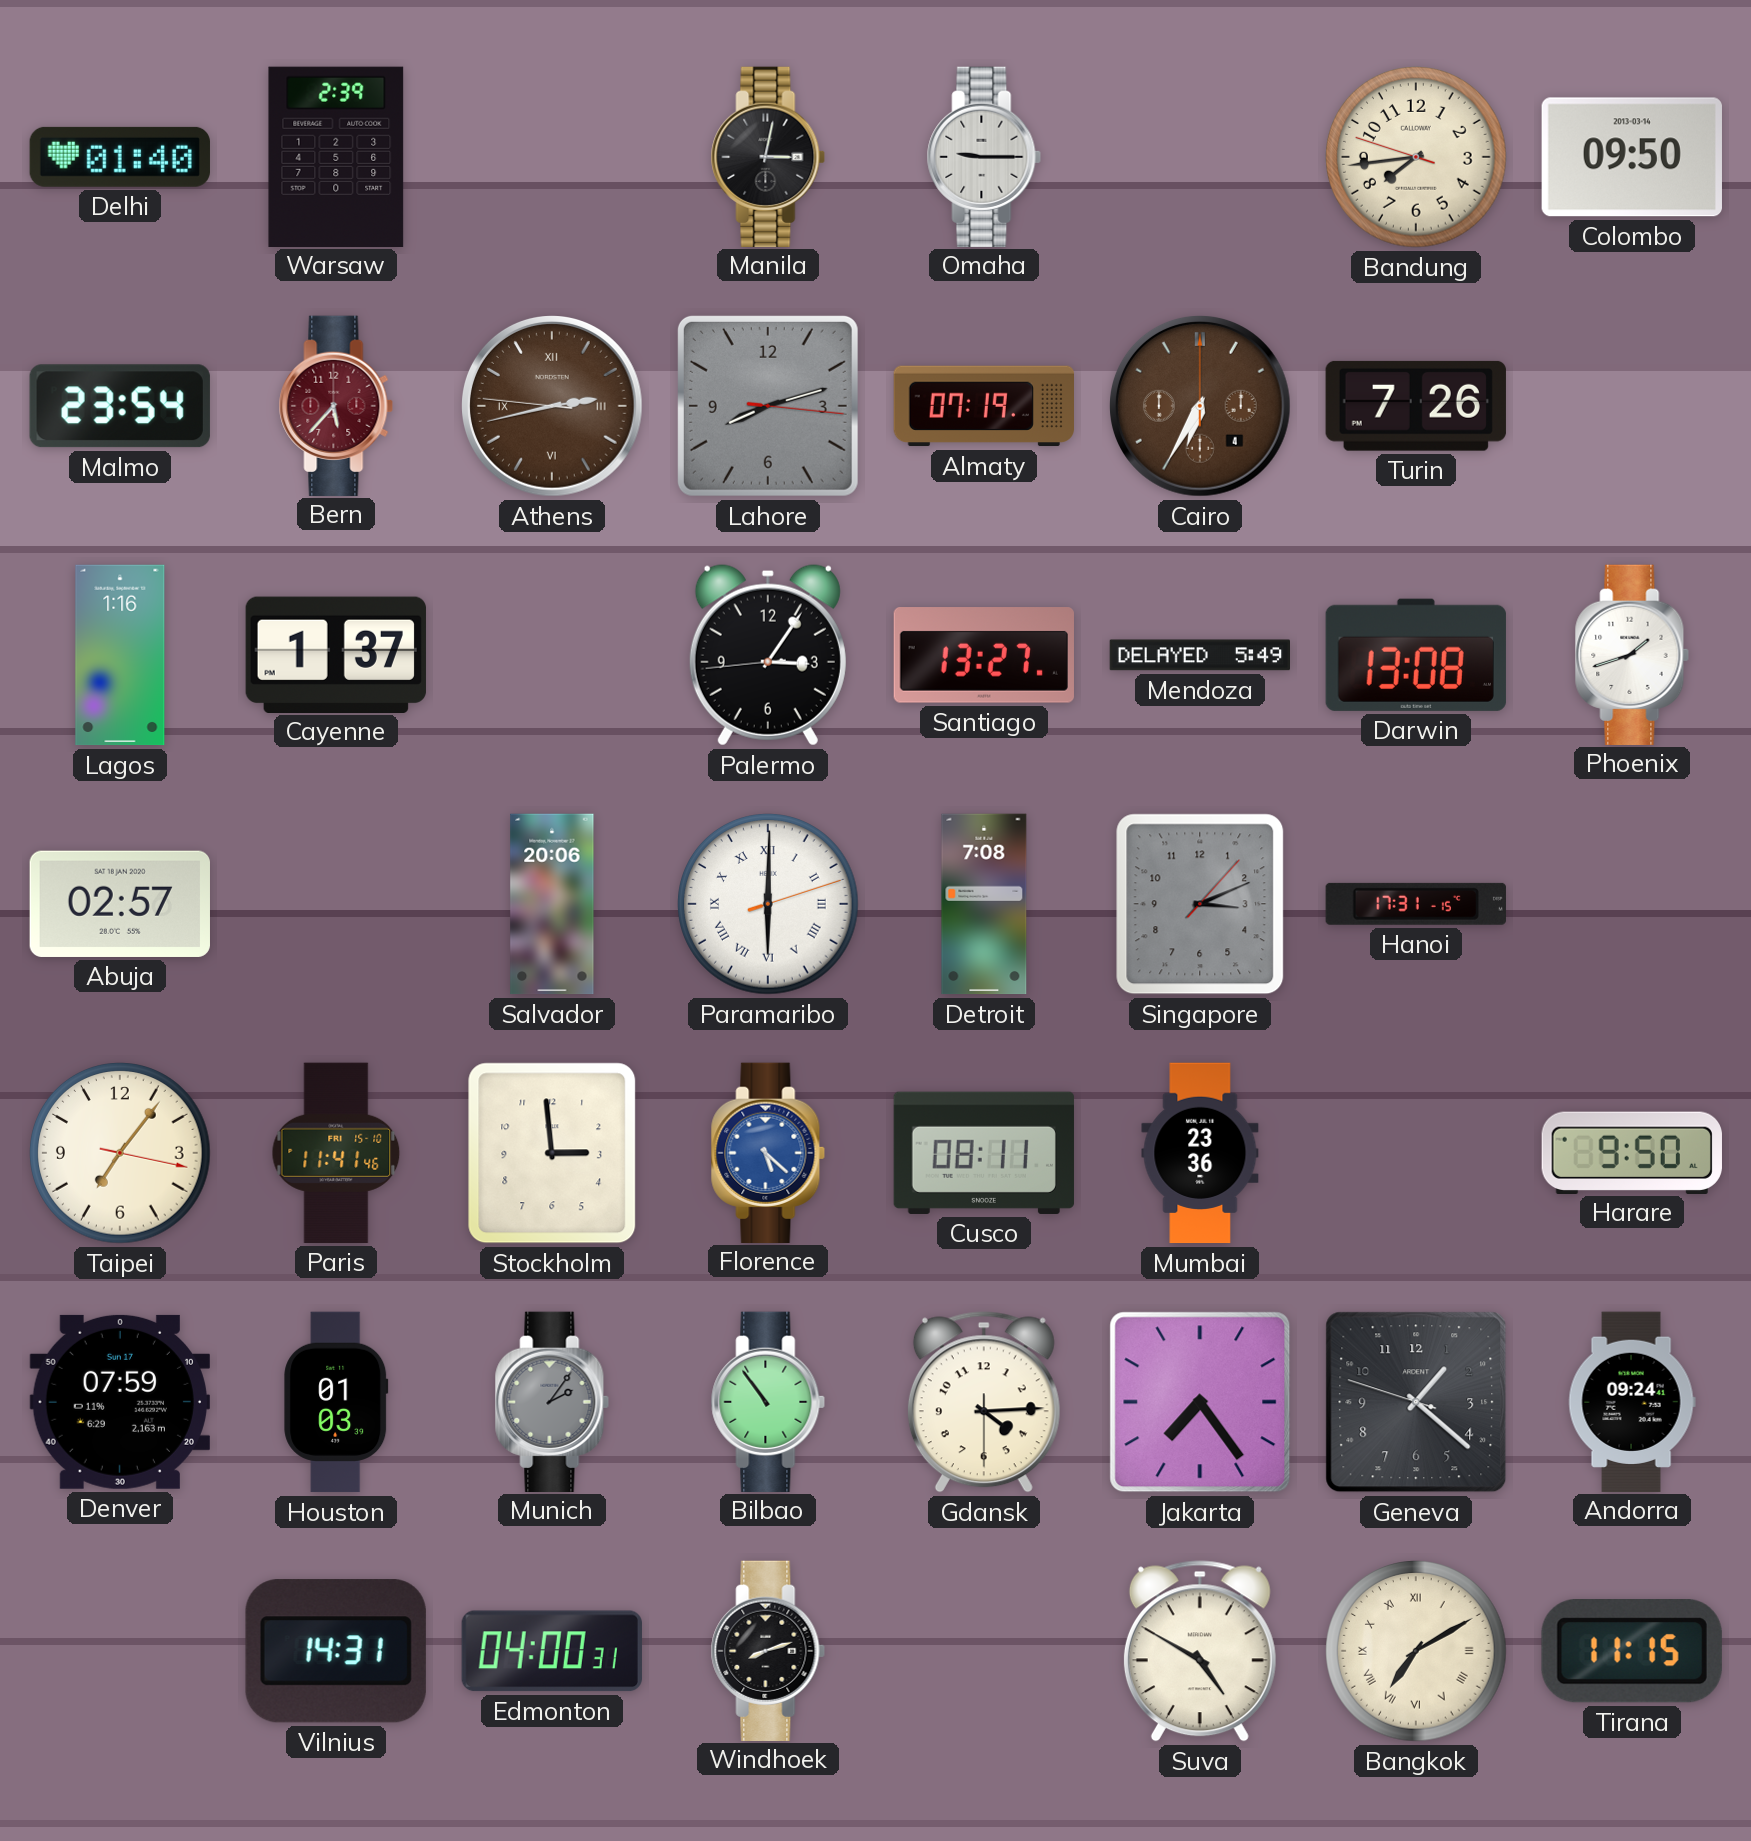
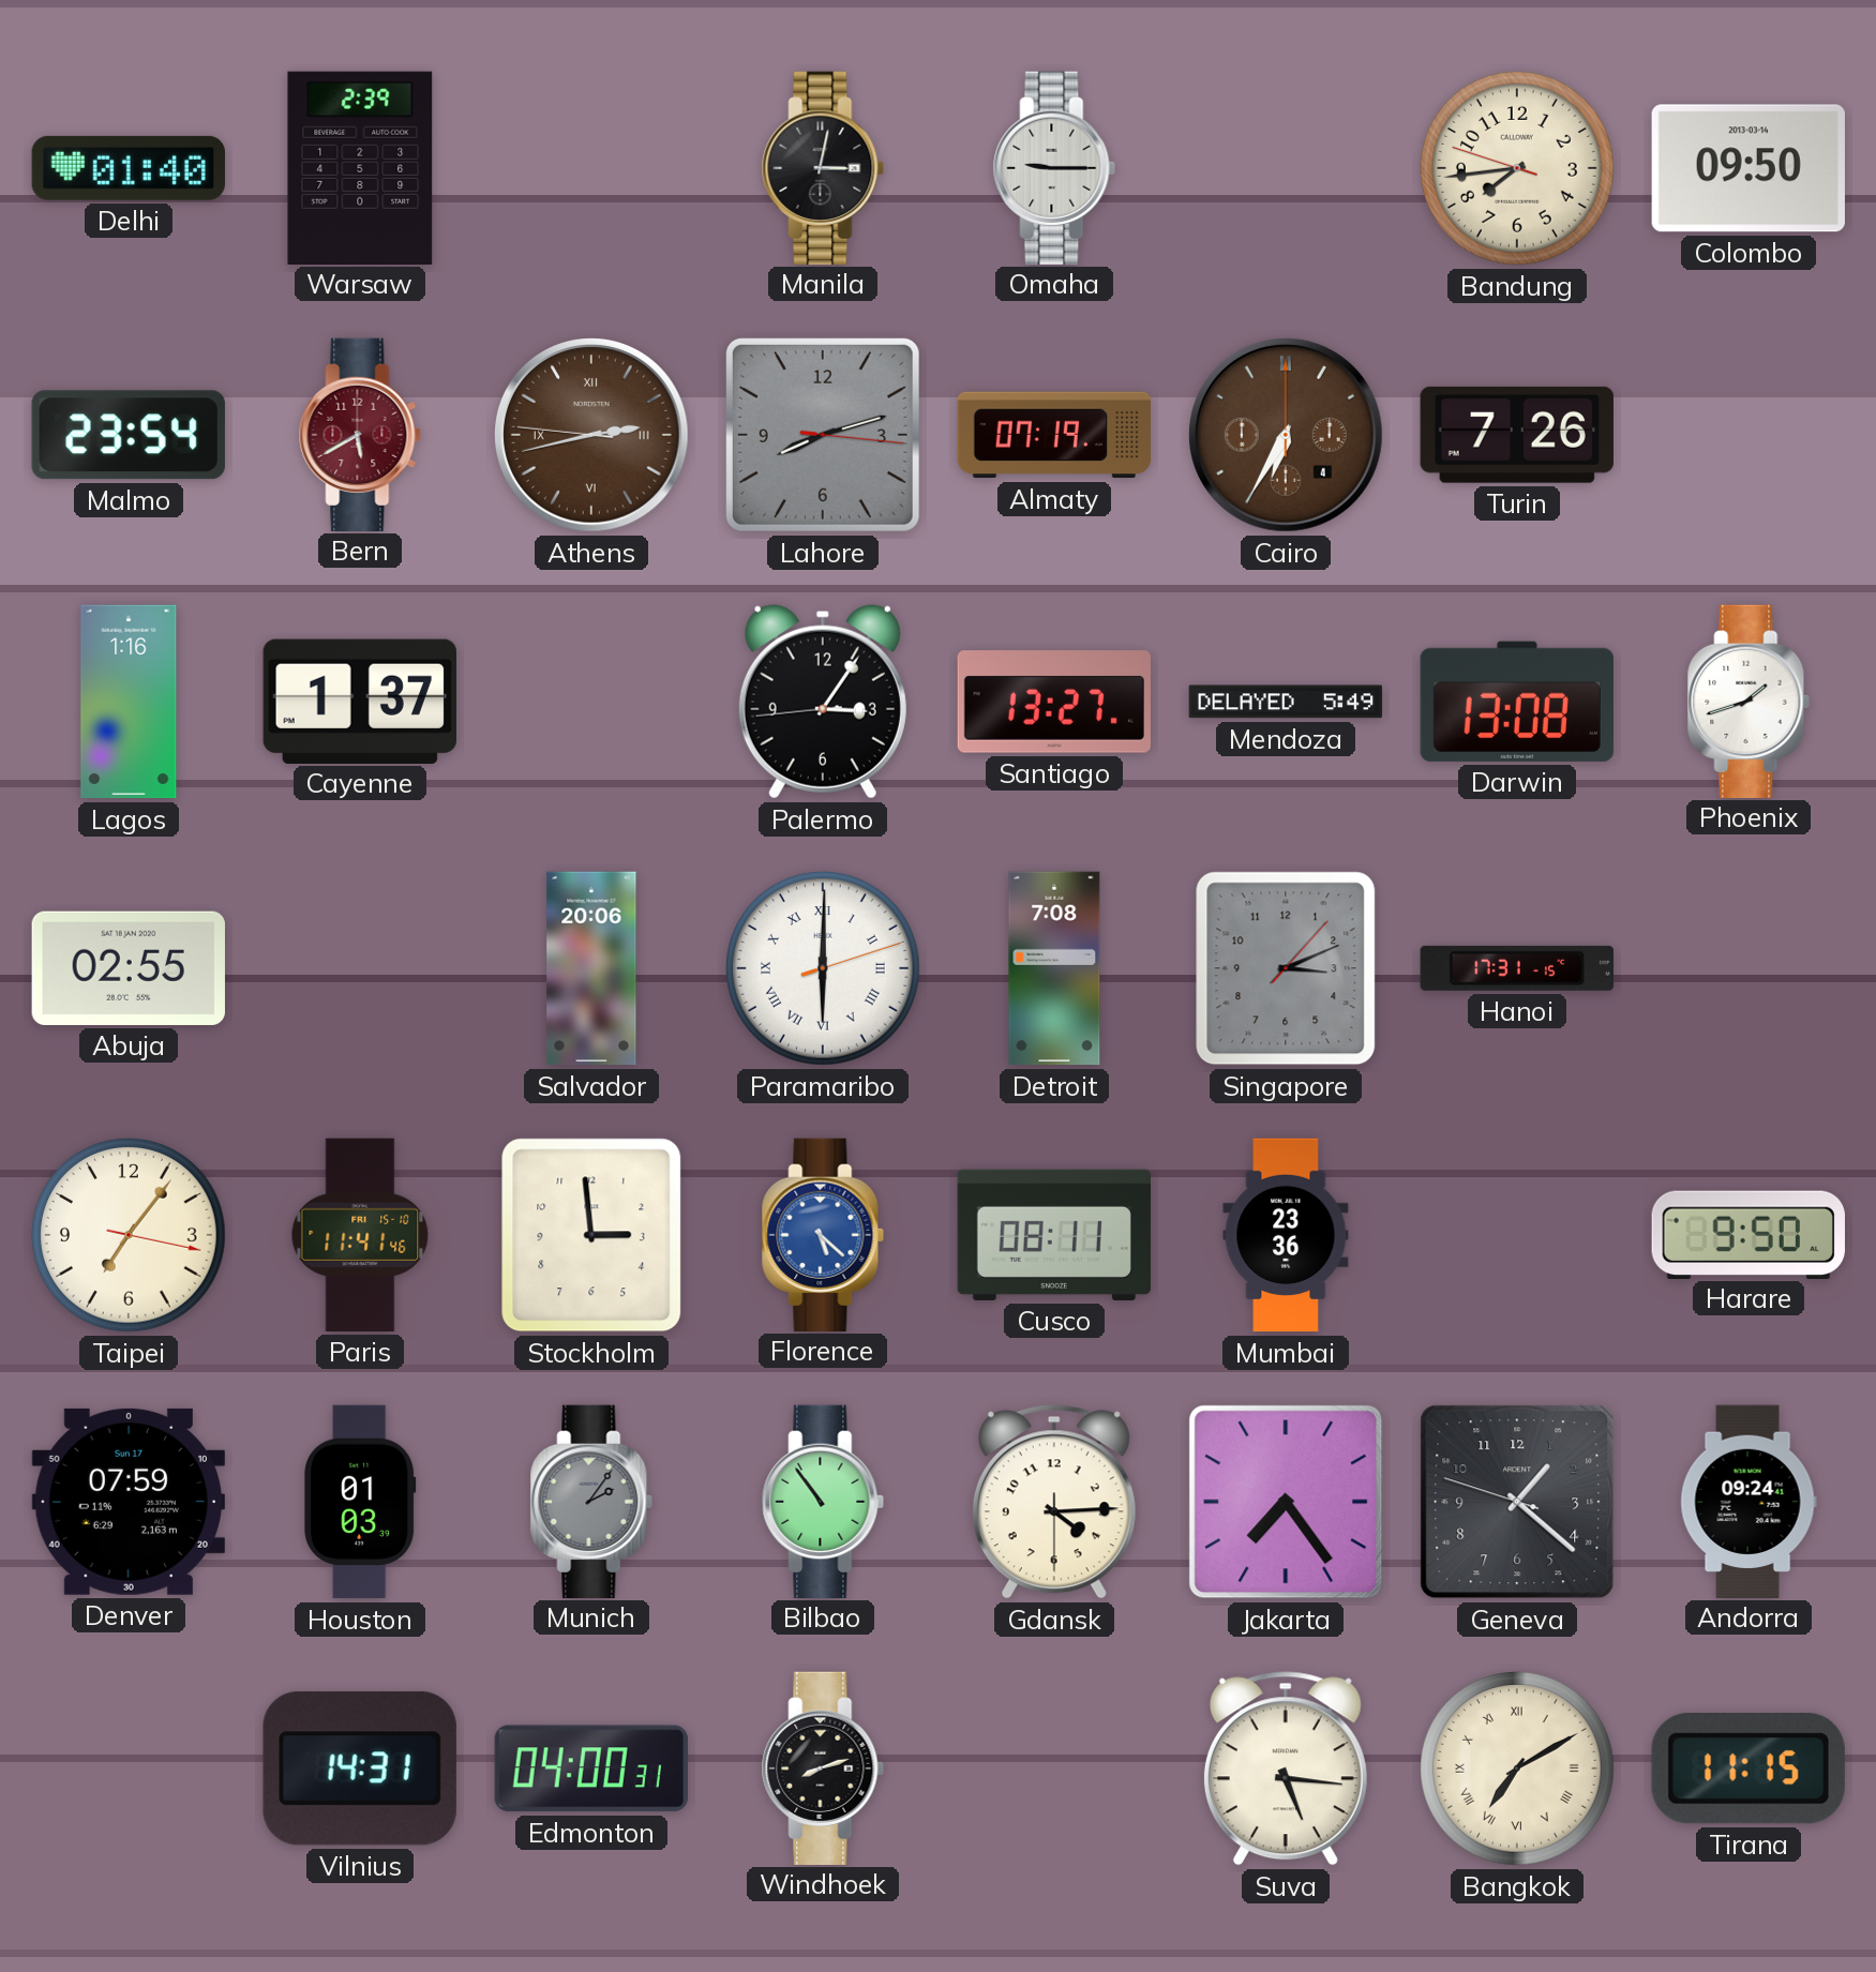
Bern: 5:37 -> 5:40
Abuja: 02:57 -> 02:55
Suva: 4:50 -> 5:16
